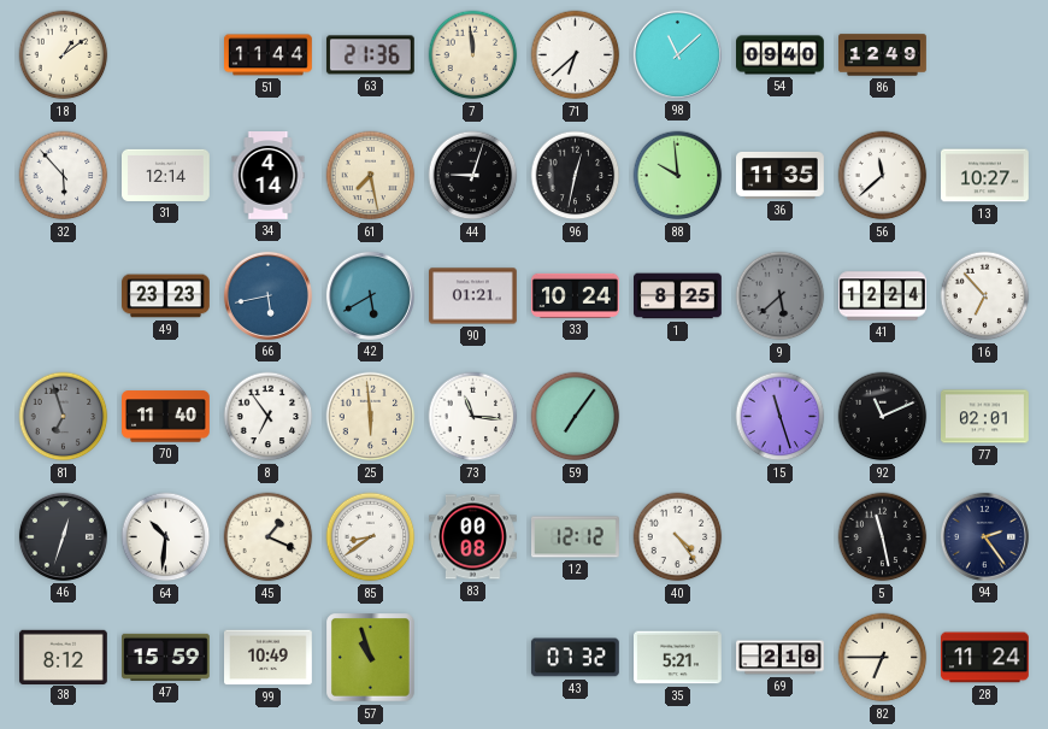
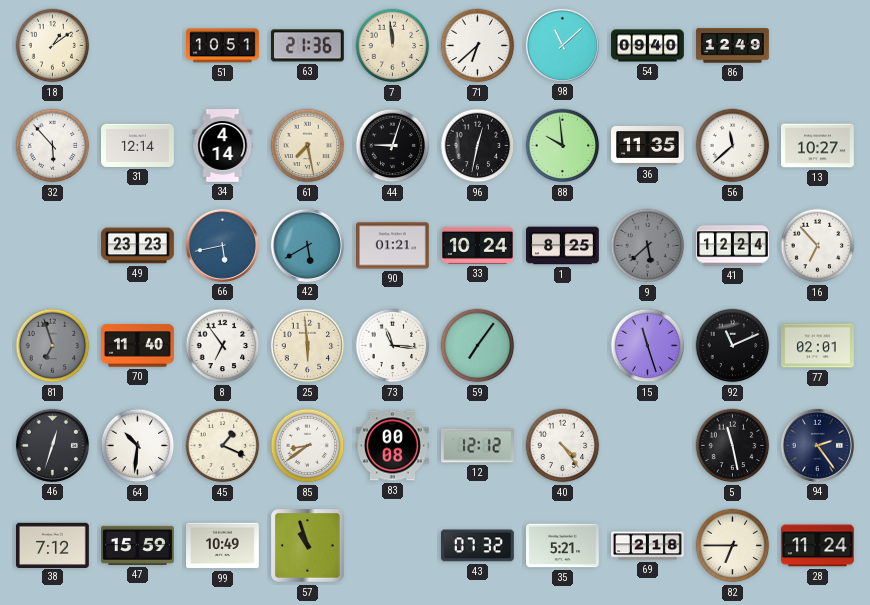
51: 11:44 -> 10:51
38: 8:12 -> 7:12
